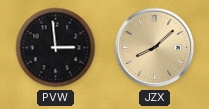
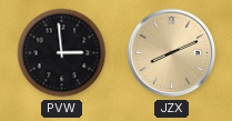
JZX: 8:08 -> 8:11
